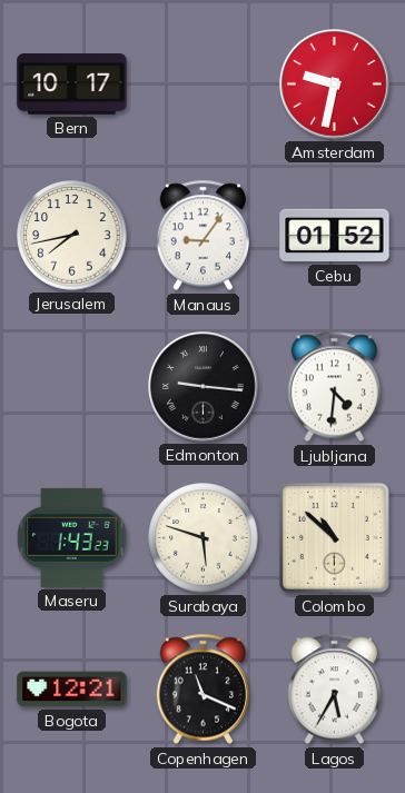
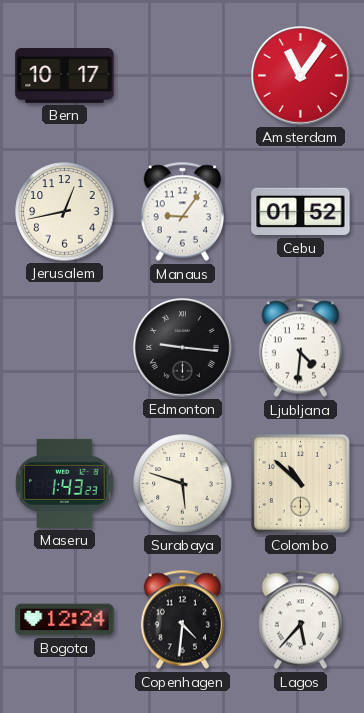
Amsterdam: 9:32 -> 11:06
Jerusalem: 7:43 -> 12:43
Bogota: 12:21 -> 12:24
Copenhagen: 11:19 -> 4:31
Lagos: 5:35 -> 5:37
